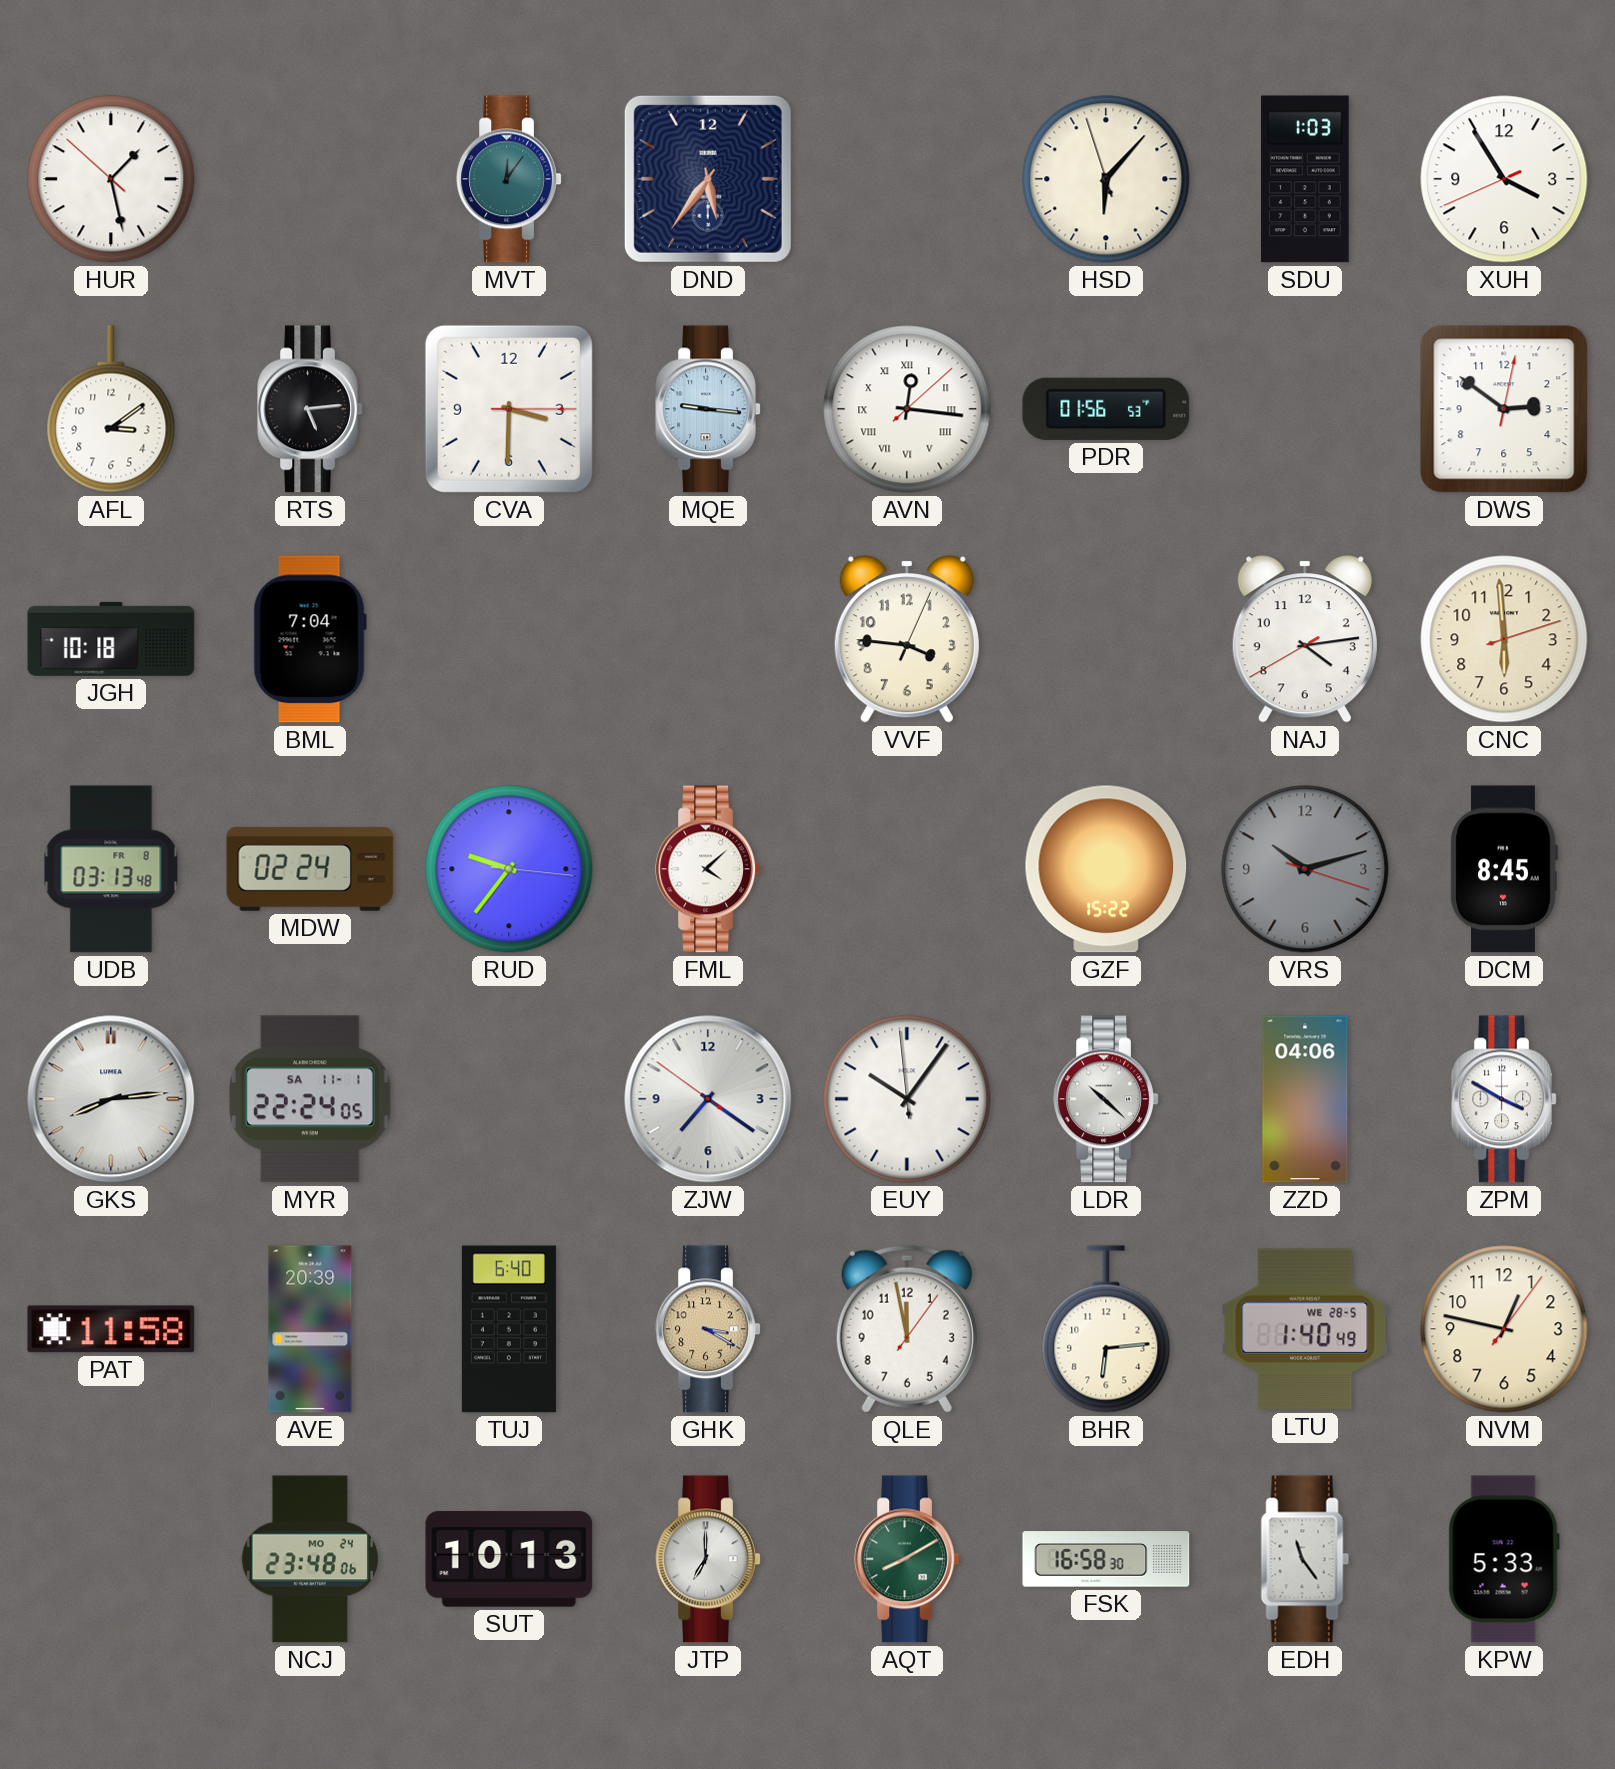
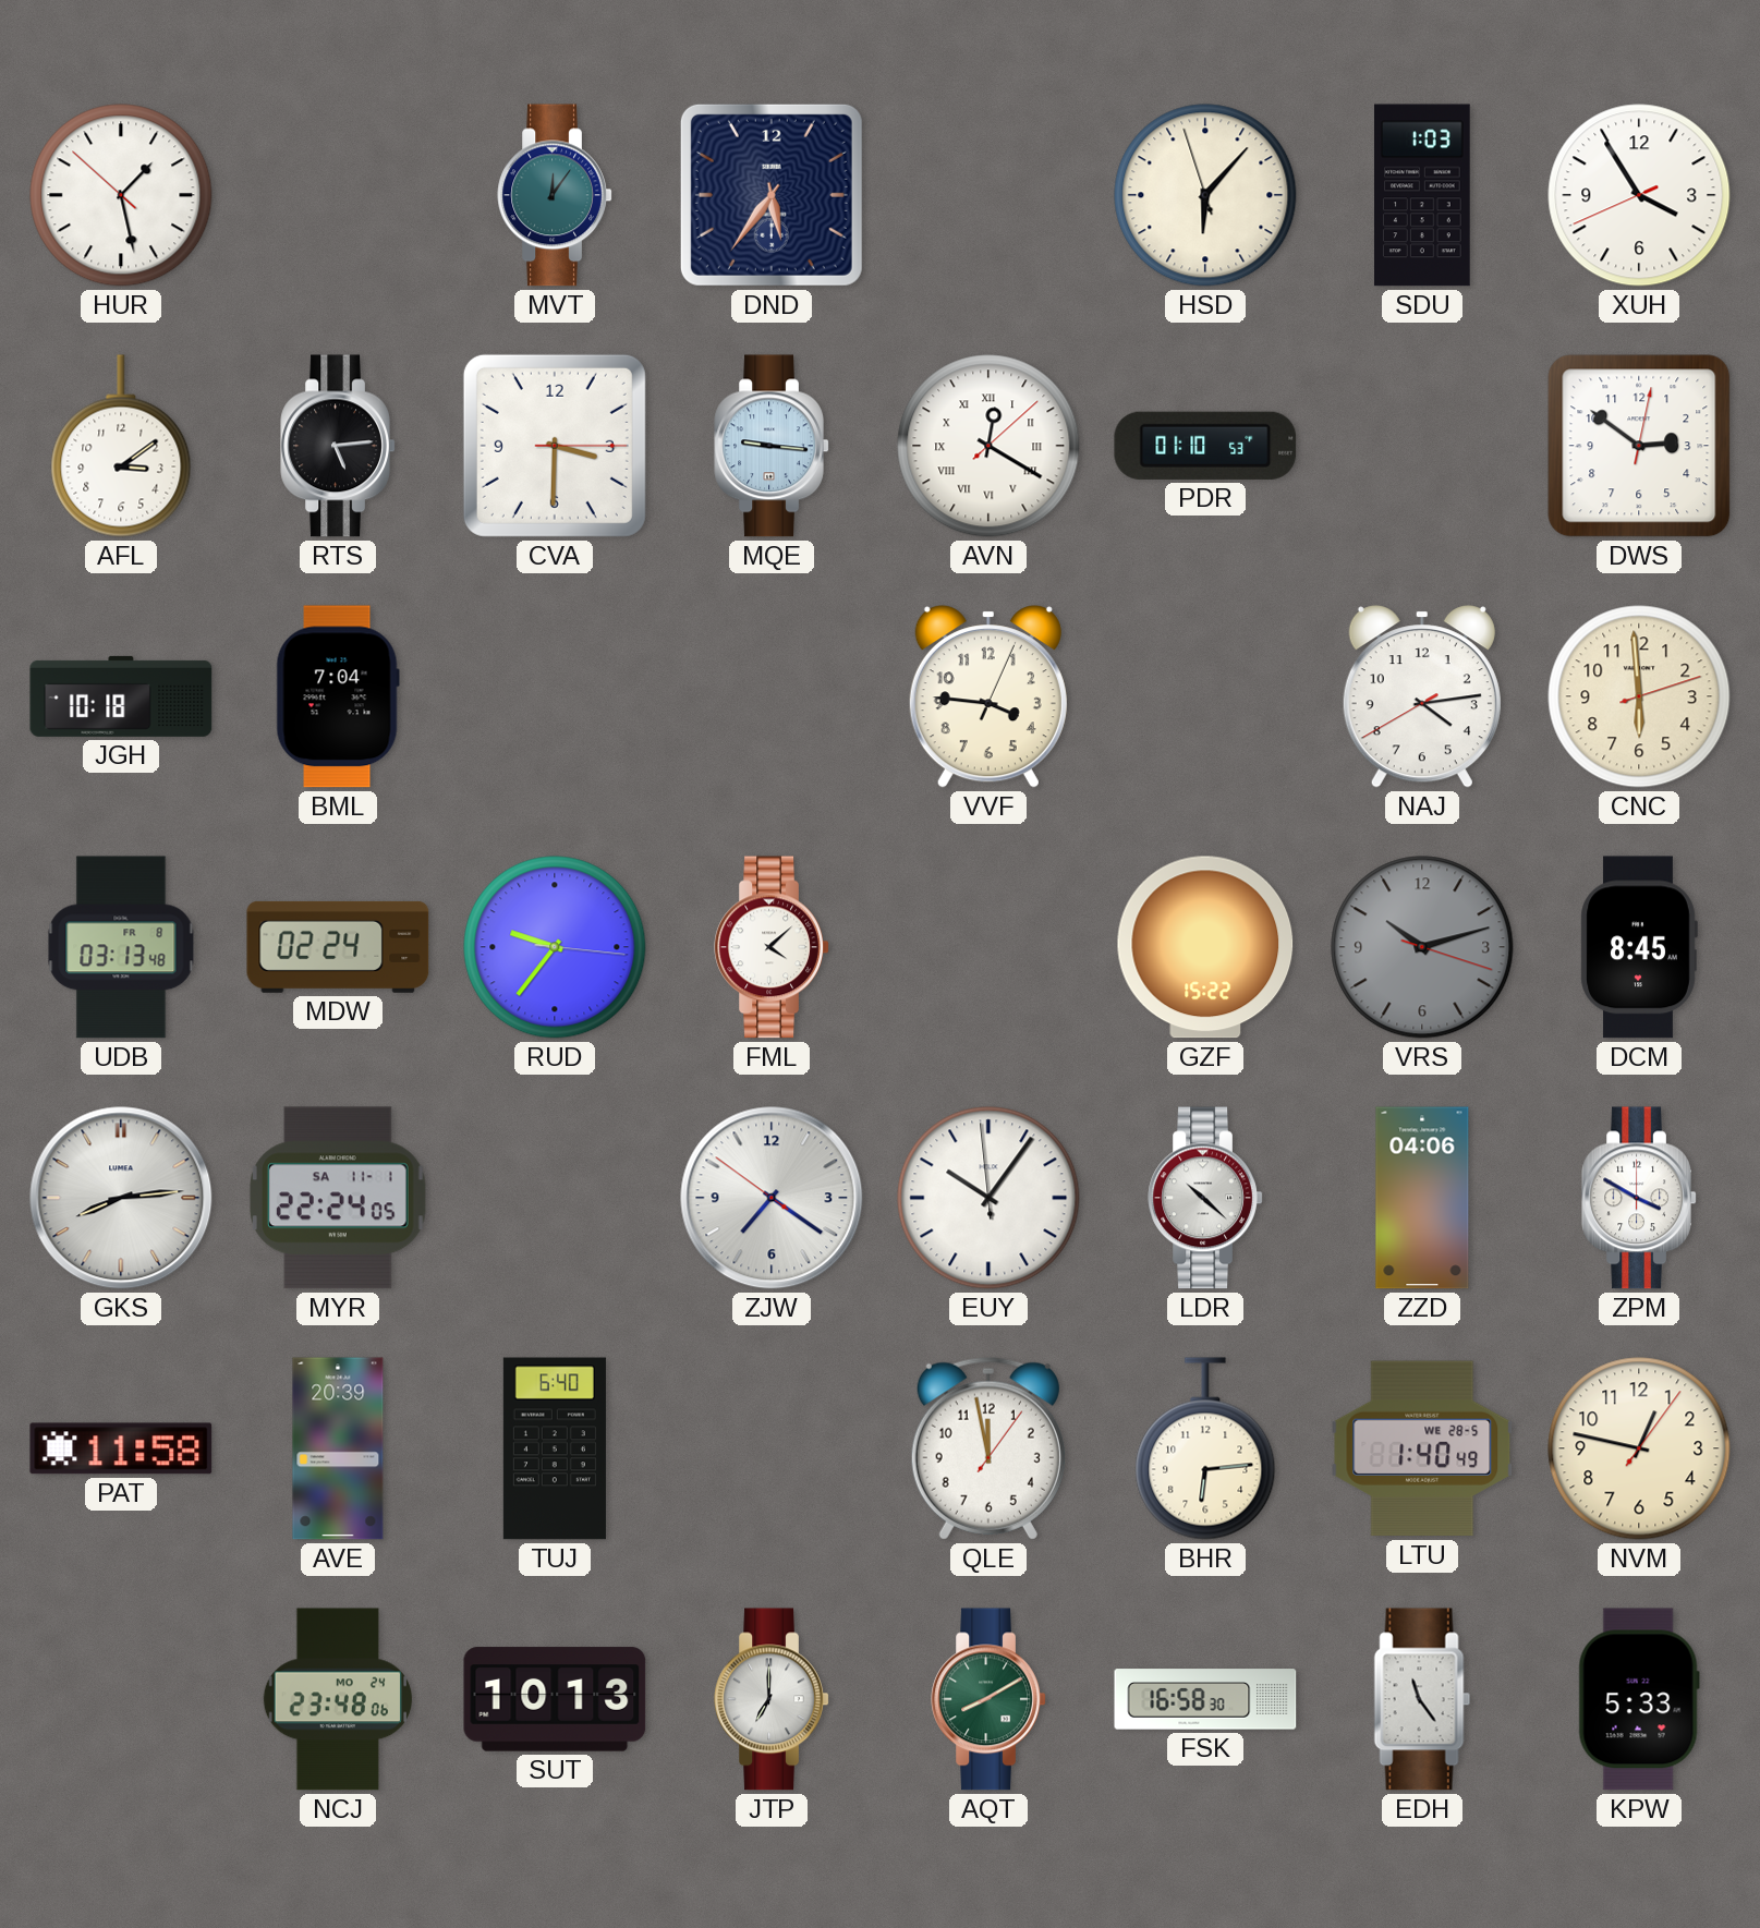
AVN: 12:16 -> 12:20
PDR: 01:56 -> 01:10
GHK: 3:20 -> none
